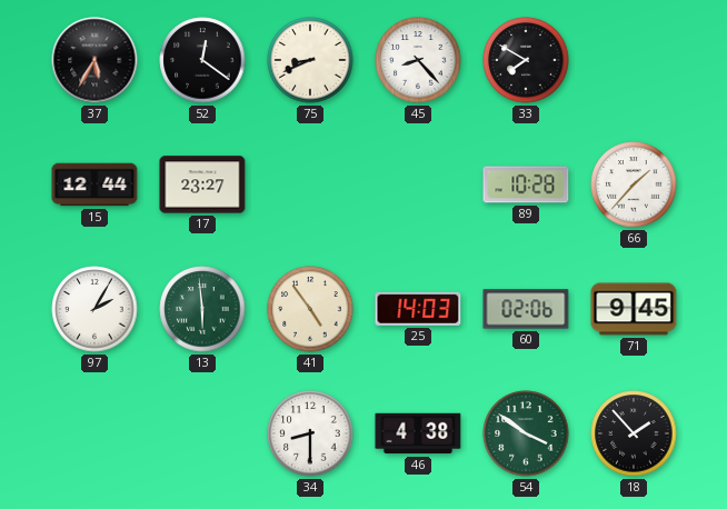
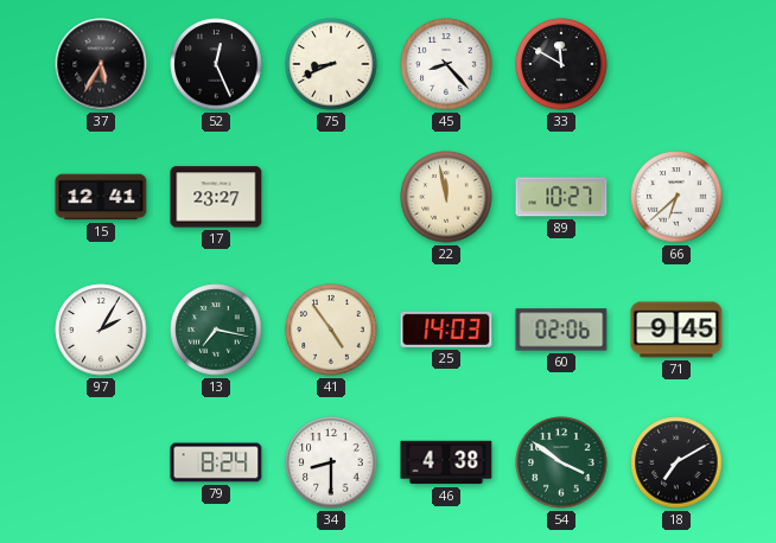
52: 12:21 -> 12:26
33: 7:50 -> 11:50
15: 12:44 -> 12:41
22: none -> 11:58
89: 10:28 -> 10:27
66: 1:37 -> 6:38
13: 5:59 -> 7:17
79: none -> 8:24
18: 1:53 -> 7:10
